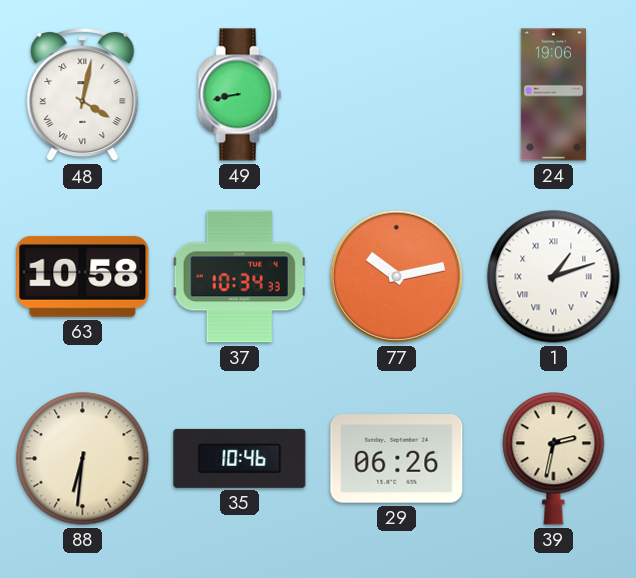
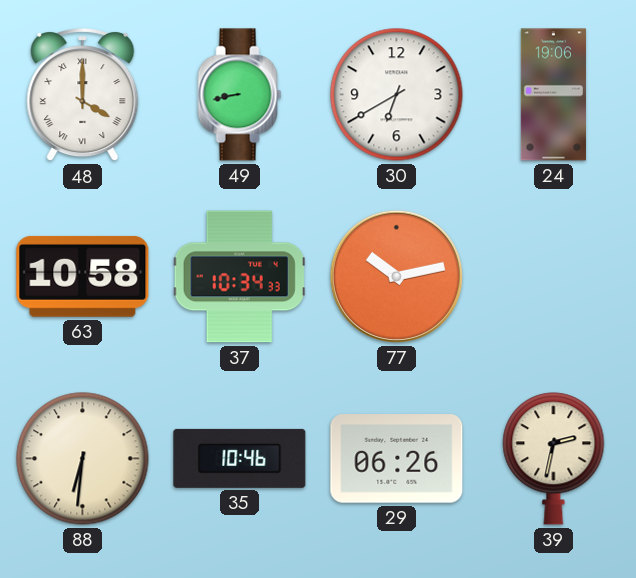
48: 4:02 -> 4:00
30: none -> 6:40
1: 1:12 -> none
